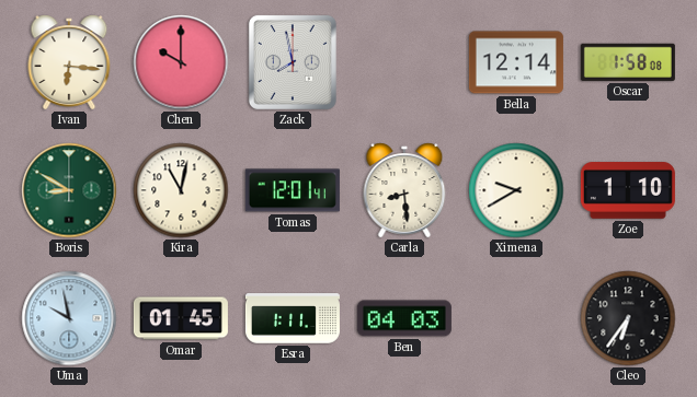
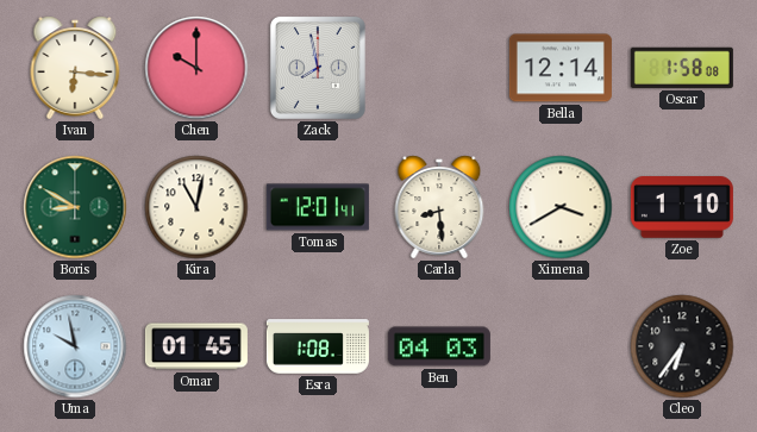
Ximena: 9:40 -> 3:40
Esra: 1:11 -> 1:08
